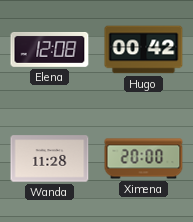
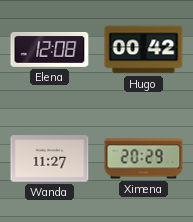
Wanda: 11:28 -> 11:27
Ximena: 20:00 -> 20:29
